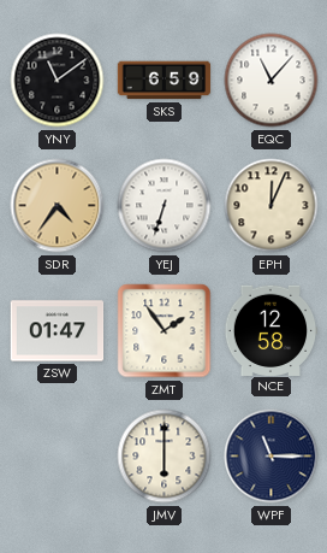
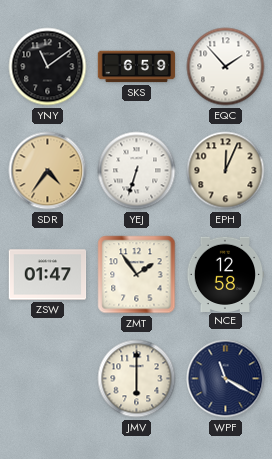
EQC: 11:07 -> 1:53
WPF: 11:15 -> 11:20
